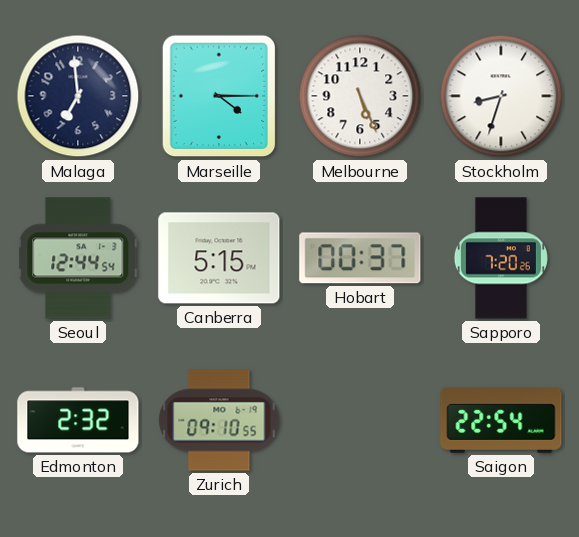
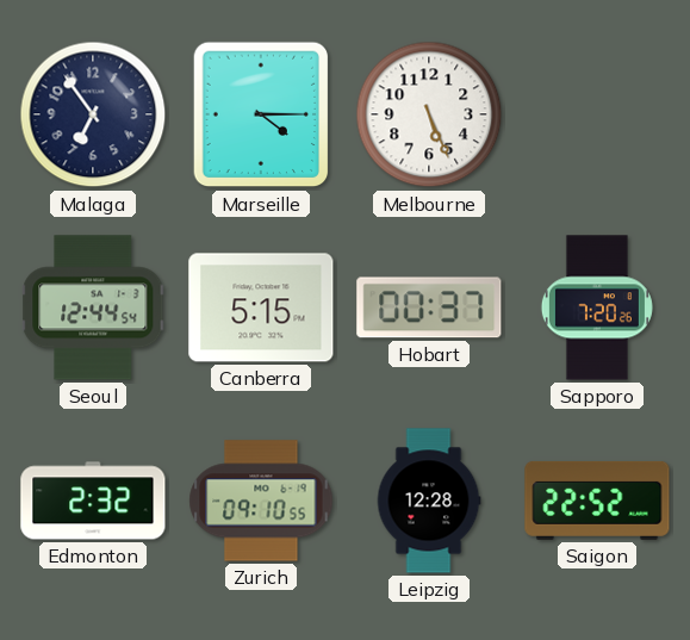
Malaga: 6:59 -> 6:54
Stockholm: 8:33 -> none
Leipzig: none -> 12:28
Saigon: 22:54 -> 22:52
